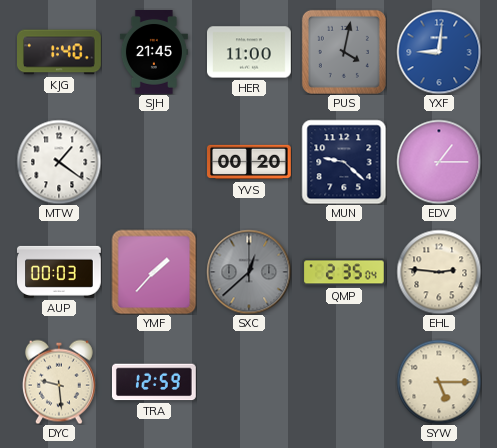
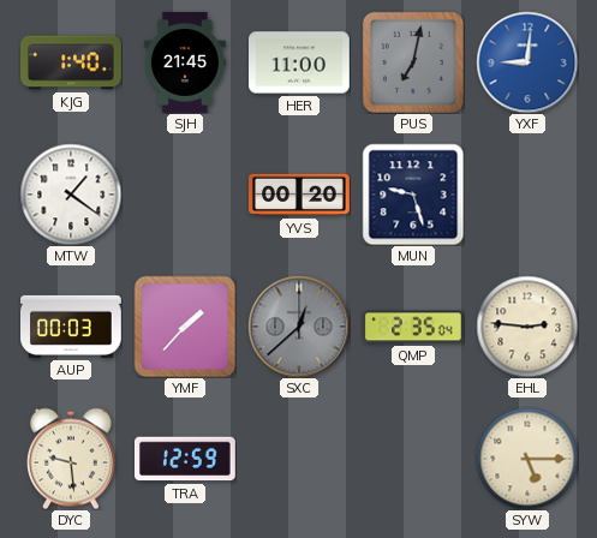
PUS: 4:02 -> 7:02
MUN: 9:22 -> 9:27
EDV: 1:15 -> none
